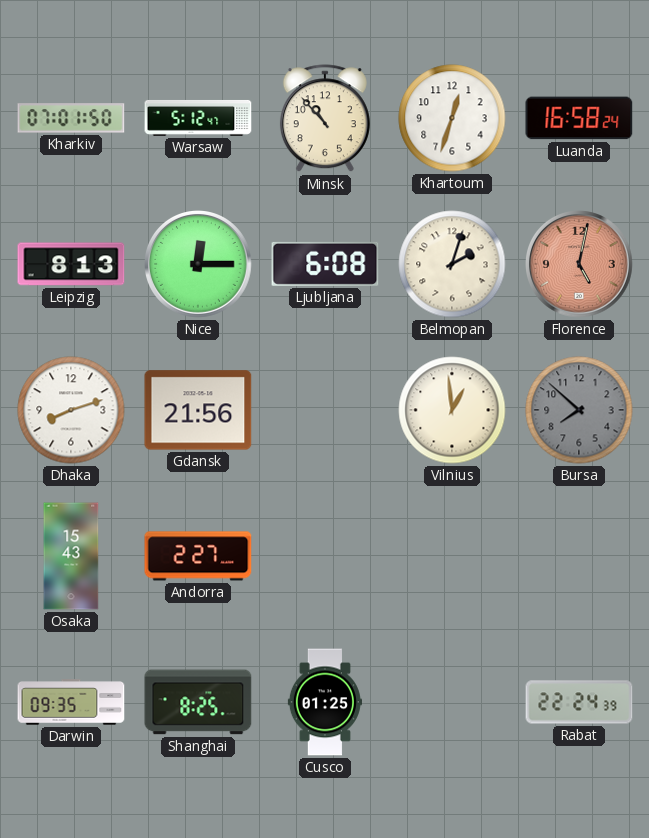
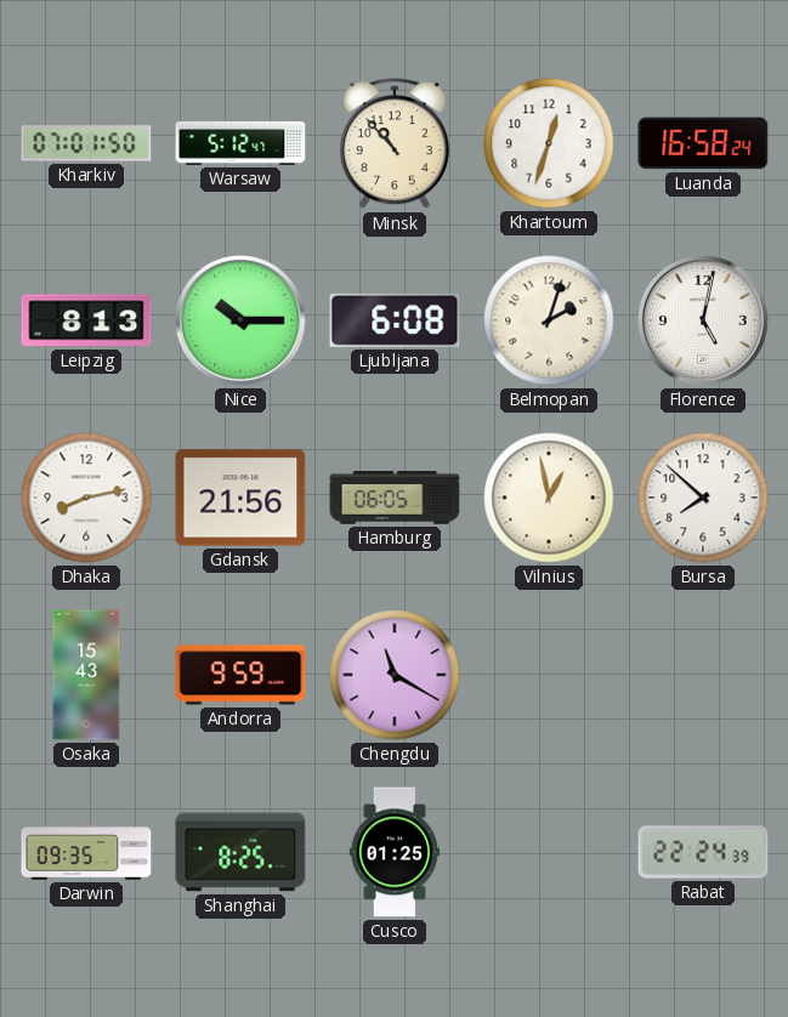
Nice: 12:15 -> 10:15
Florence dial: salmon -> white
Dhaka: 8:12 -> 8:13
Hamburg: none -> 06:05
Vilnius: 12:59 -> 12:58
Bursa dial: grey -> white
Andorra: 2:27 -> 9:59
Chengdu: none -> 11:20
